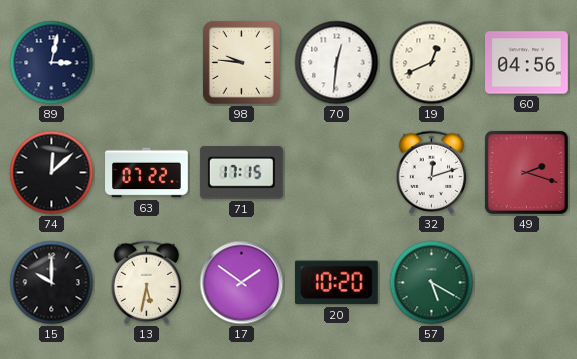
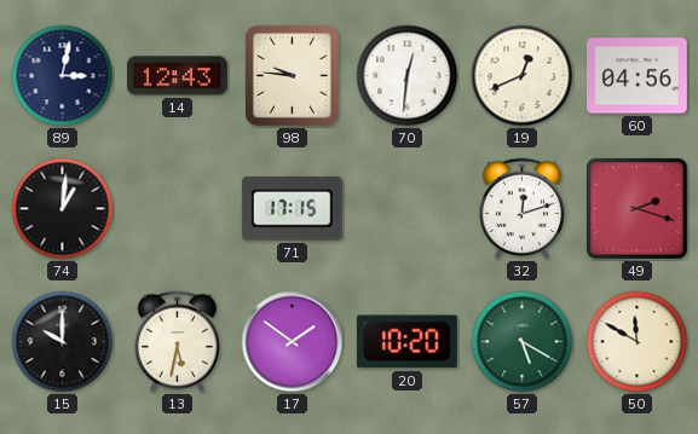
14: none -> 12:43
74: 12:08 -> 1:01
63: 07:22 -> none
50: none -> 11:50
